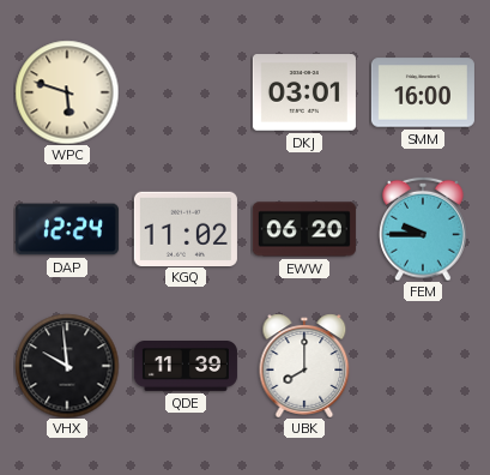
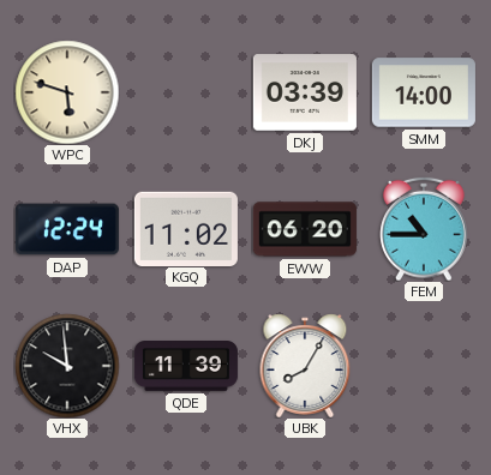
DKJ: 03:01 -> 03:39
SMM: 16:00 -> 14:00
FEM: 9:45 -> 10:45
UBK: 8:00 -> 8:05
